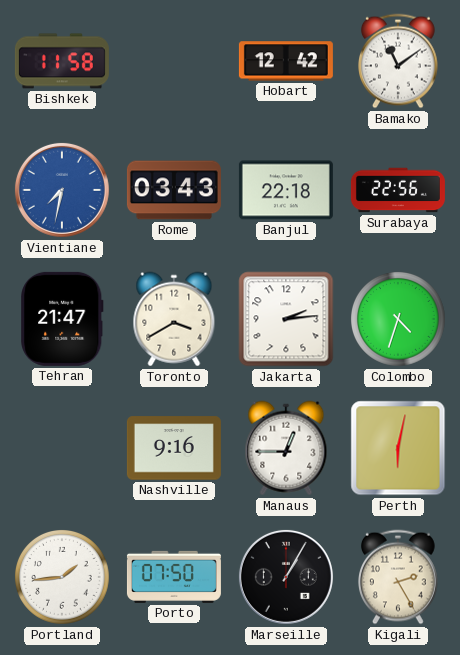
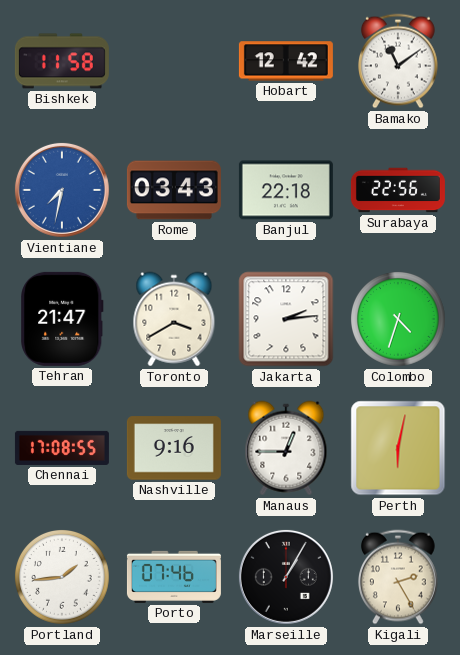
Chennai: none -> 17:08
Porto: 07:50 -> 07:46
